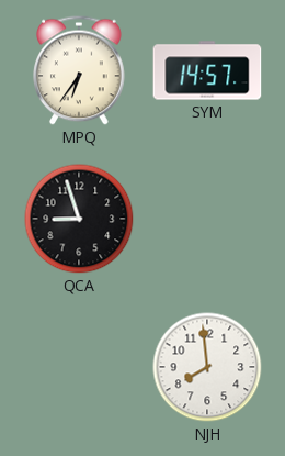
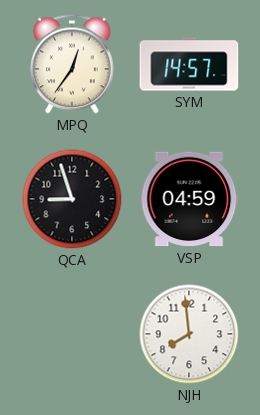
MPQ: 6:36 -> 12:36
VSP: none -> 04:59
